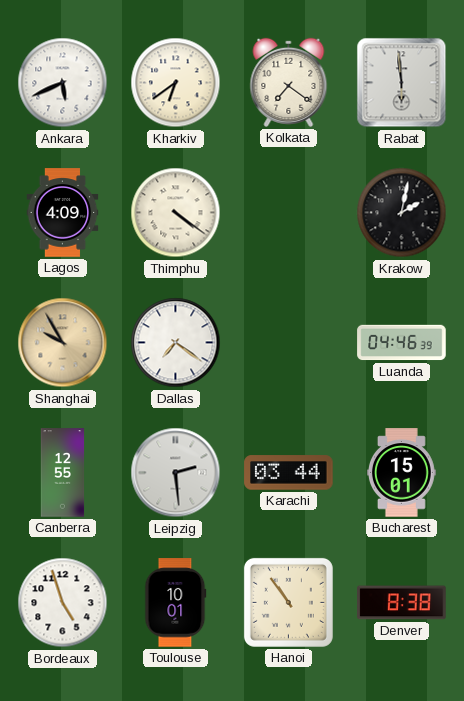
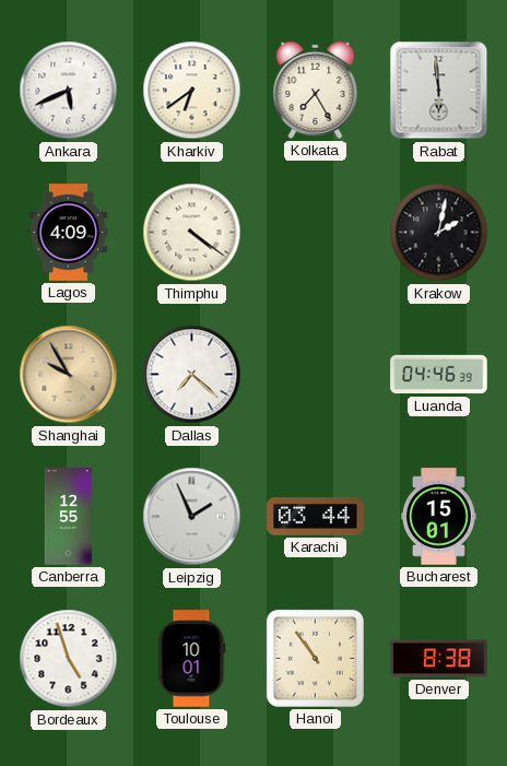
Kolkata: 7:21 -> 7:25
Dallas: 7:21 -> 7:22
Leipzig: 2:29 -> 1:56
